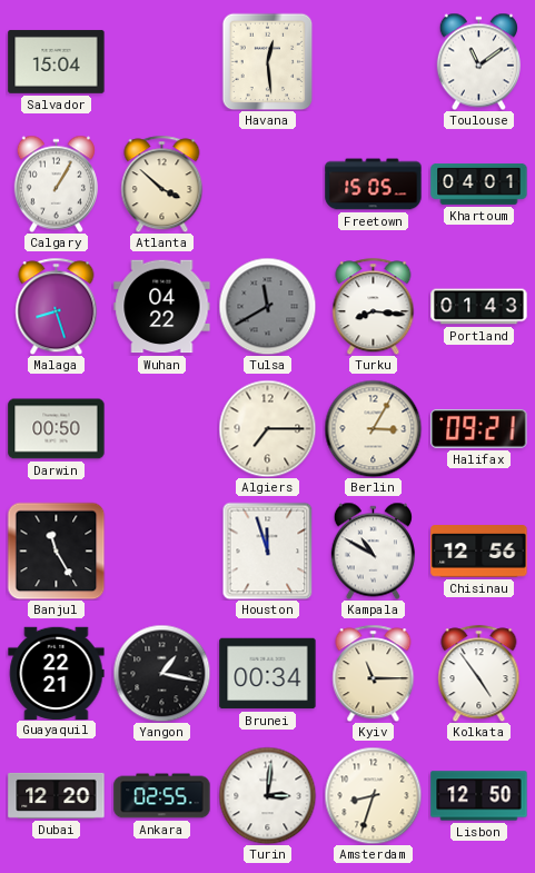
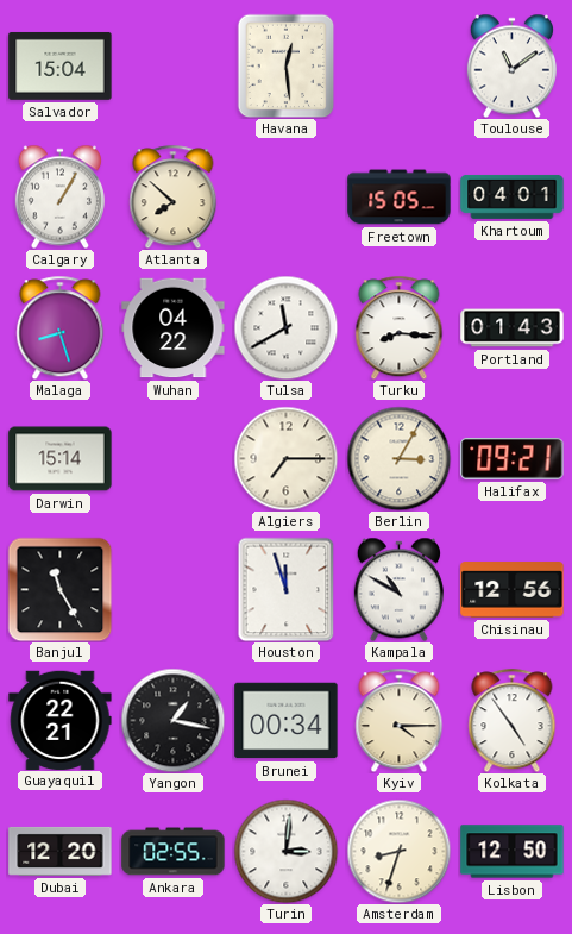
Atlanta: 3:52 -> 7:52
Tulsa dial: grey -> white
Darwin: 00:50 -> 15:14
Kyiv: 11:15 -> 4:15
